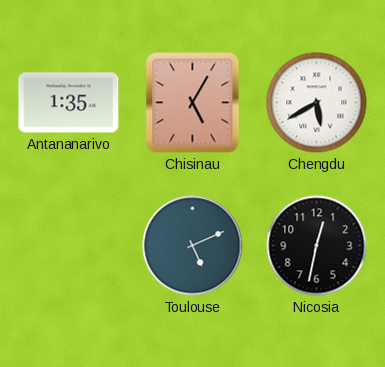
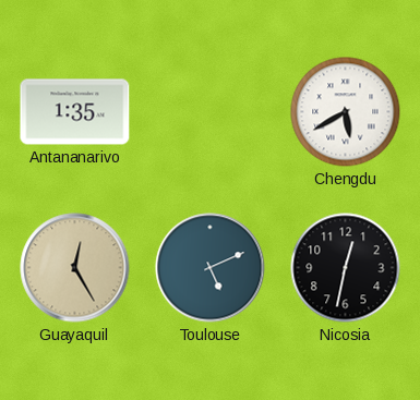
Chisinau: 5:05 -> none
Guayaquil: none -> 12:25
